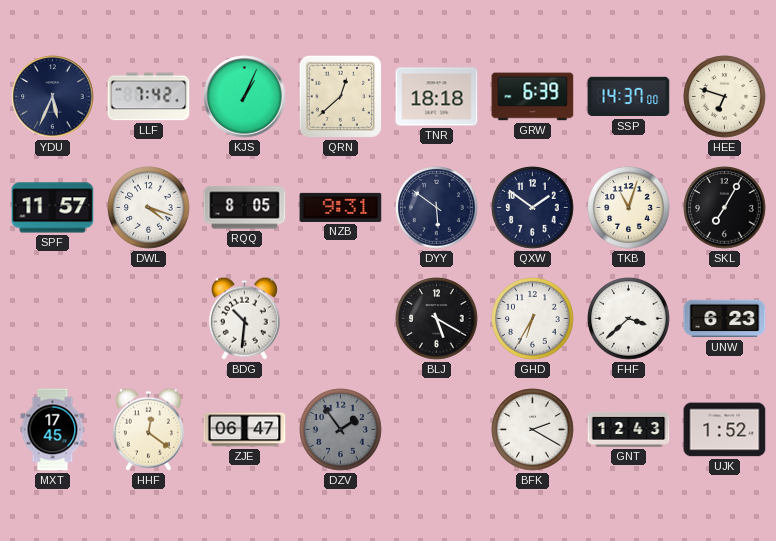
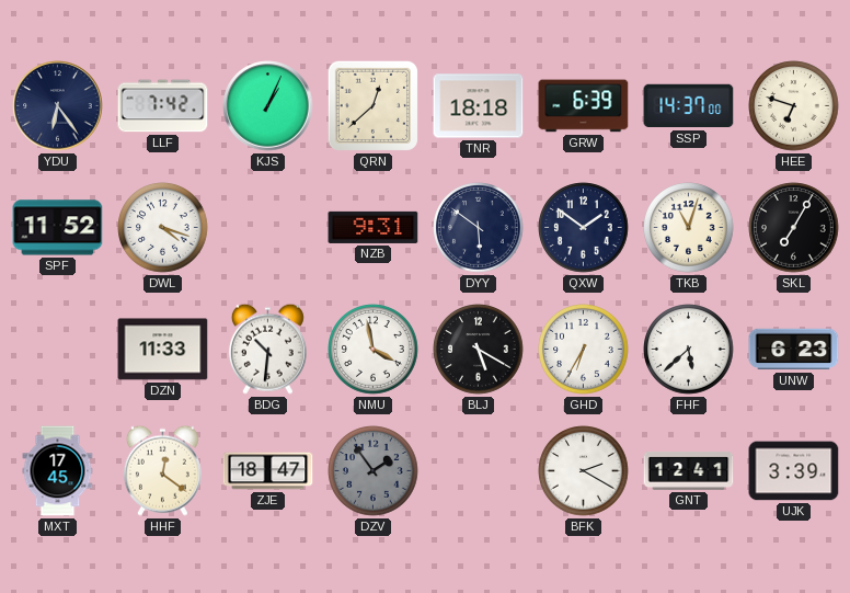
YDU: 5:34 -> 6:24
SPF: 11:57 -> 11:52
RQQ: 8:05 -> none
DZN: none -> 11:33
NMU: none -> 3:58
FHF: 3:38 -> 5:38
ZJE: 06:47 -> 18:47
GNT: 12:43 -> 12:41
UJK: 1:52 -> 3:39
